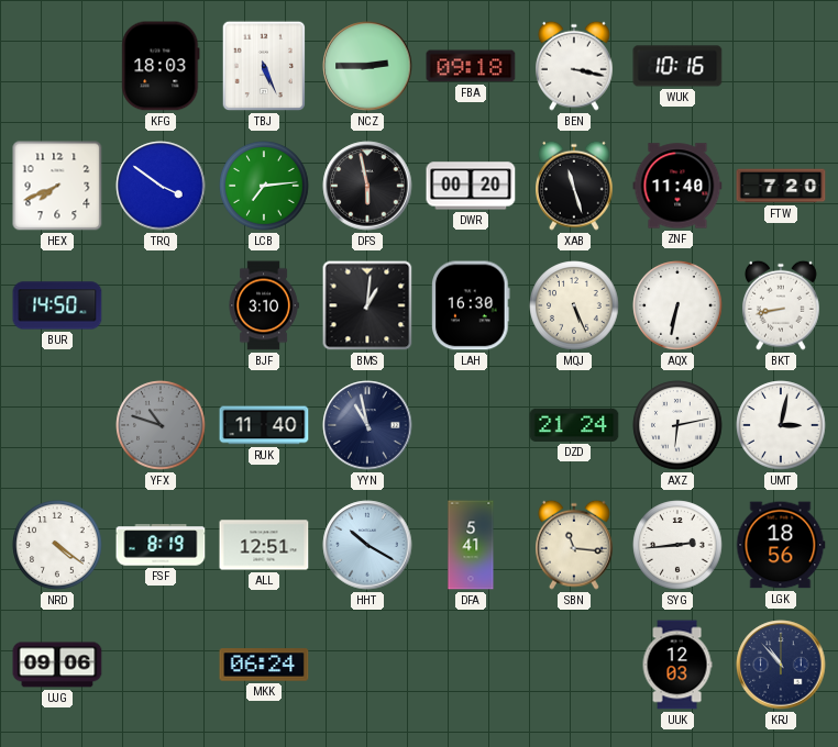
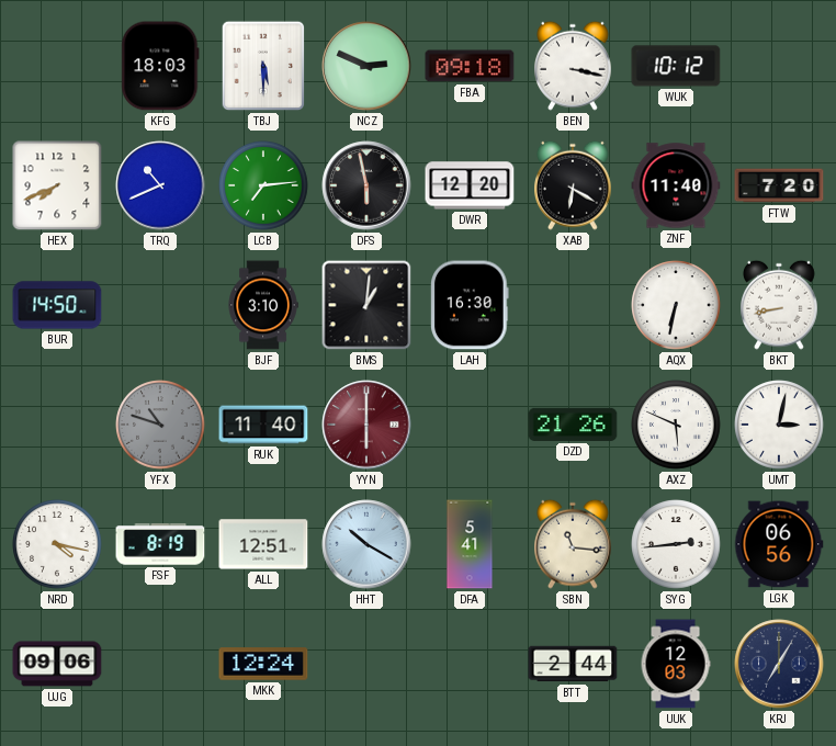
TBJ: 5:26 -> 5:30
NCZ: 2:45 -> 2:49
WUK: 10:16 -> 10:12
TRQ: 3:51 -> 10:41
DWR: 00:20 -> 12:20
XAB: 11:27 -> 6:20
MQJ: 5:26 -> none
YYN: 10:58 -> 6:00
YYN dial: navy -> burgundy
DZD: 21:24 -> 21:26
AXZ: 6:13 -> 5:49
NRD: 4:21 -> 4:17
LGK: 18:56 -> 06:56
MKK: 06:24 -> 12:24
BTT: none -> 2:44
KRJ: 10:53 -> 7:05
